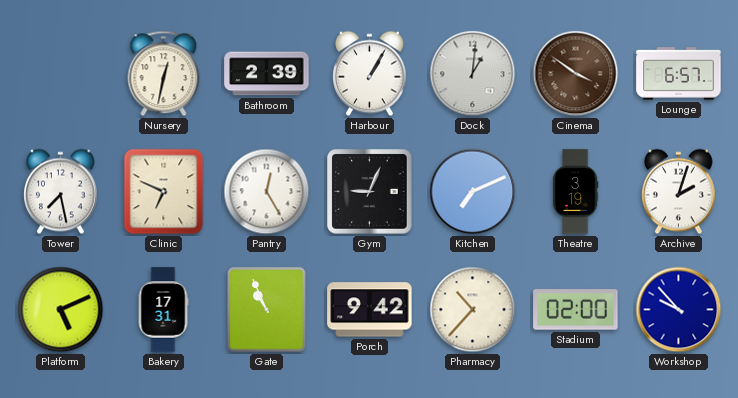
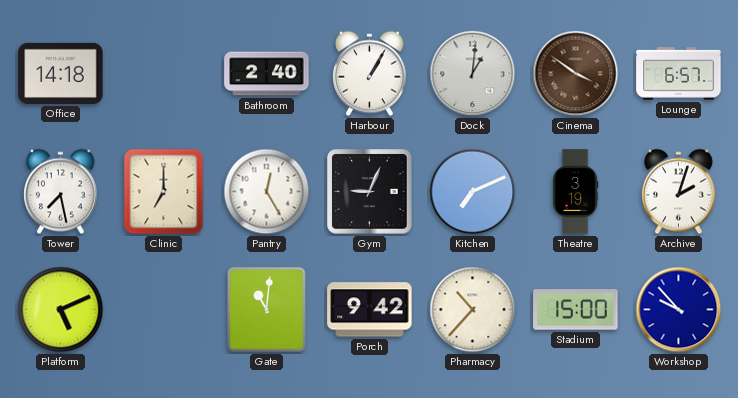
Office: none -> 14:18
Nursery: 12:32 -> none
Bathroom: 2:39 -> 2:40
Clinic: 6:49 -> 7:00
Bakery: 17:31 -> none
Gate: 10:56 -> 11:01
Stadium: 02:00 -> 15:00
